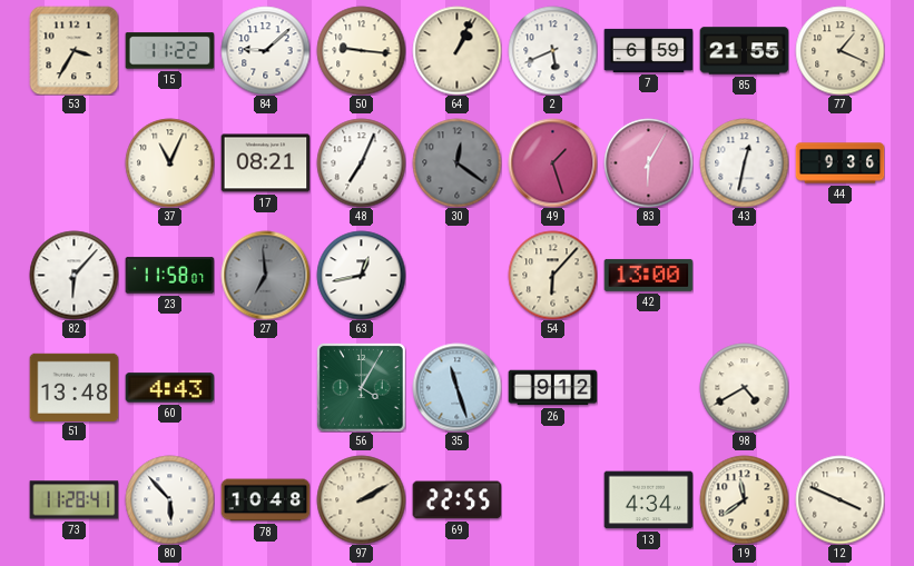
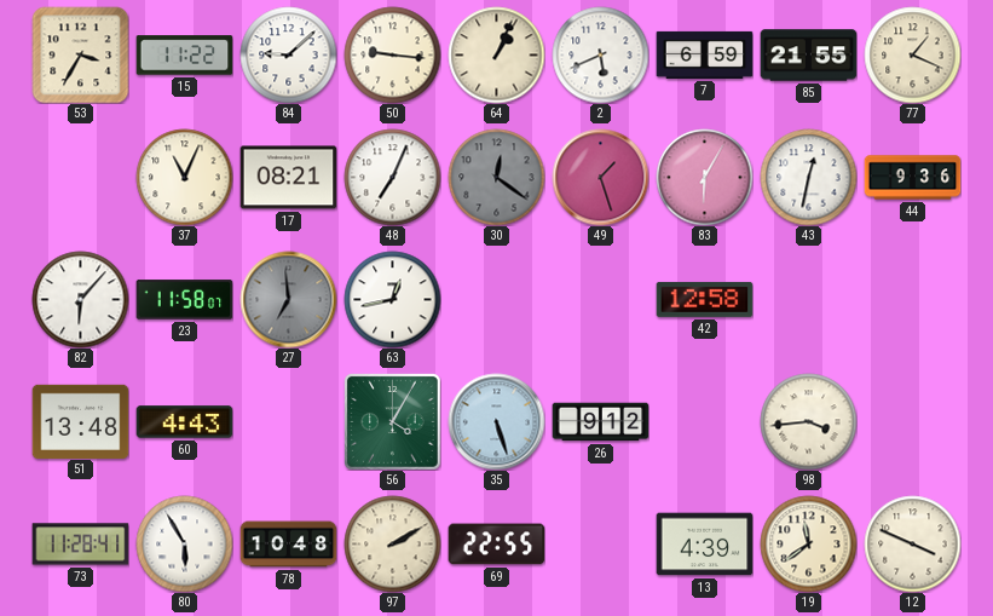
54: 6:07 -> none
42: 13:00 -> 12:58
35: 11:27 -> 5:27
98: 4:40 -> 3:44
80: 5:53 -> 5:55
13: 4:34 -> 4:39
